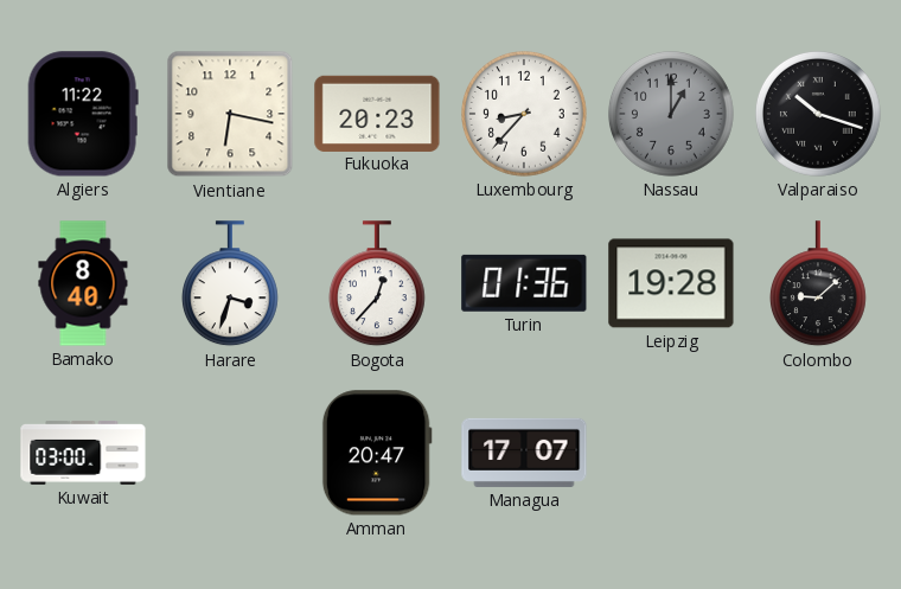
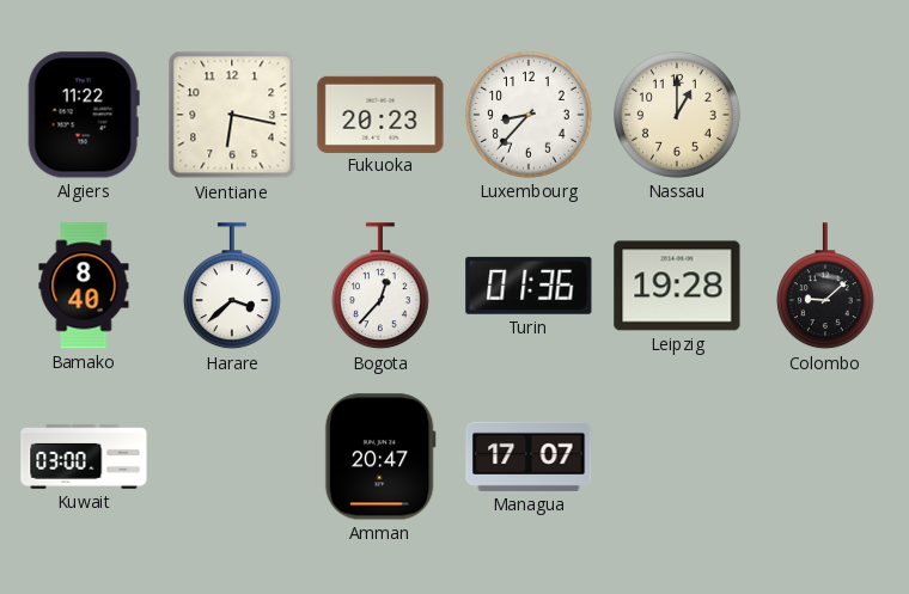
Nassau dial: grey -> cream
Valparaiso: 10:18 -> none
Harare: 3:33 -> 3:38
